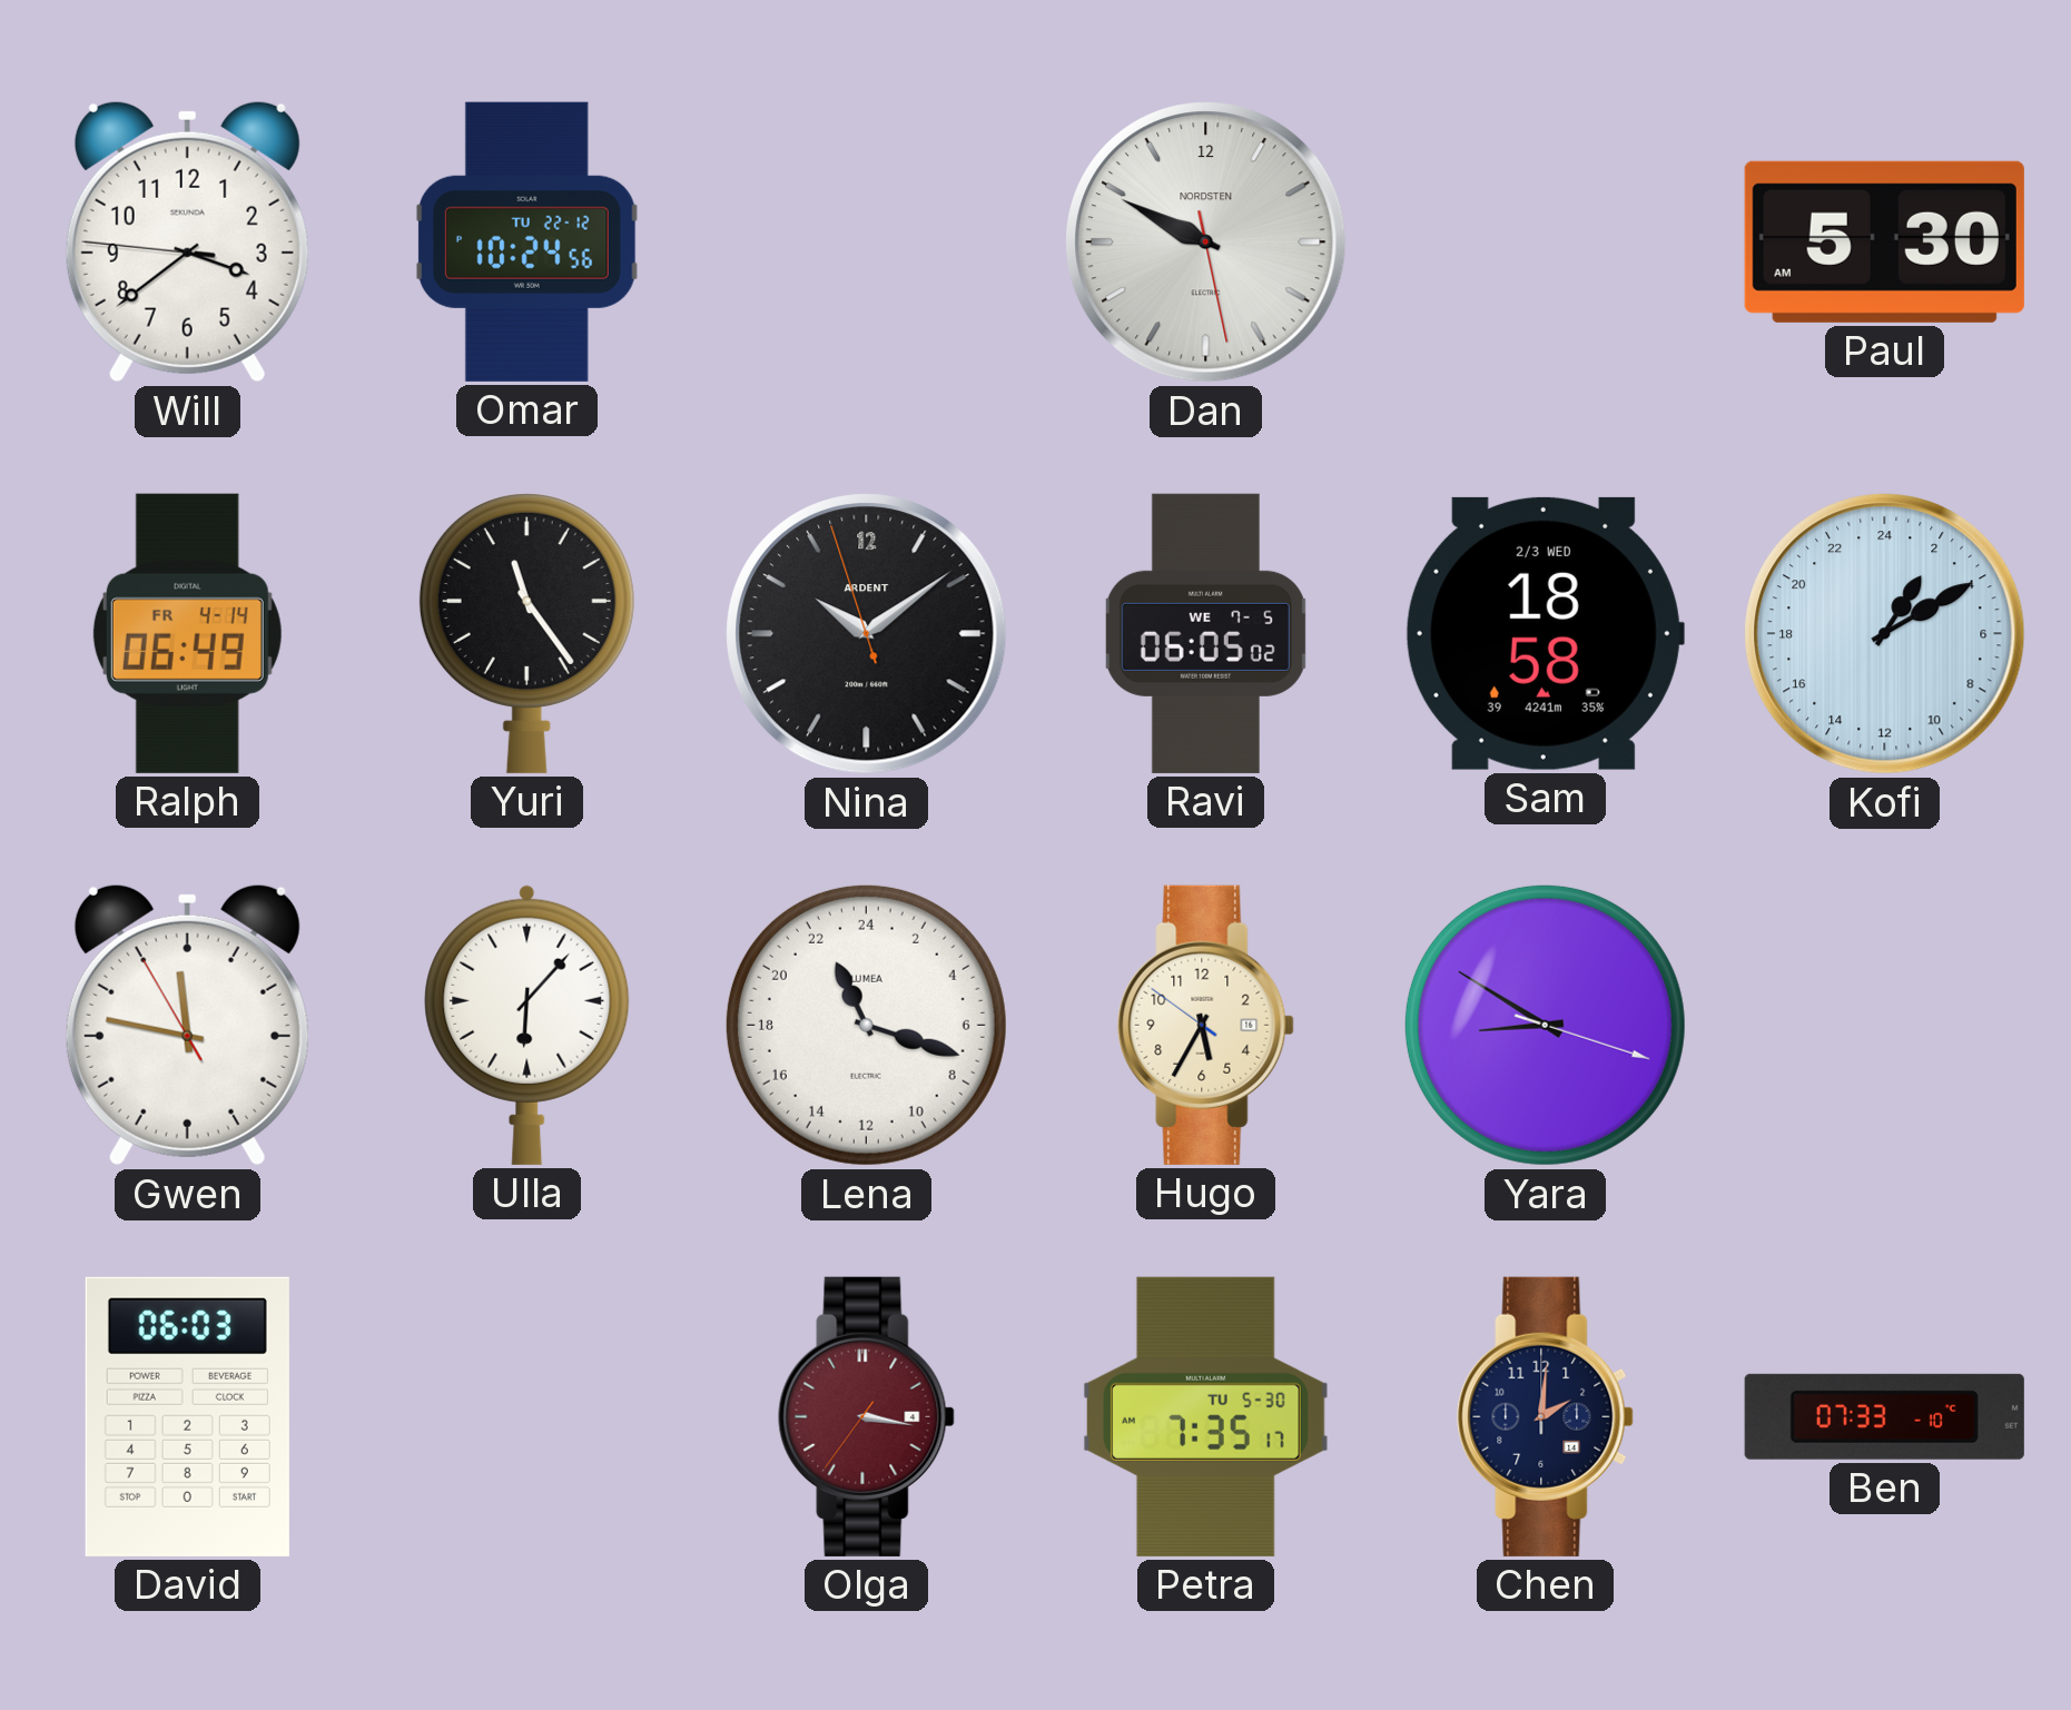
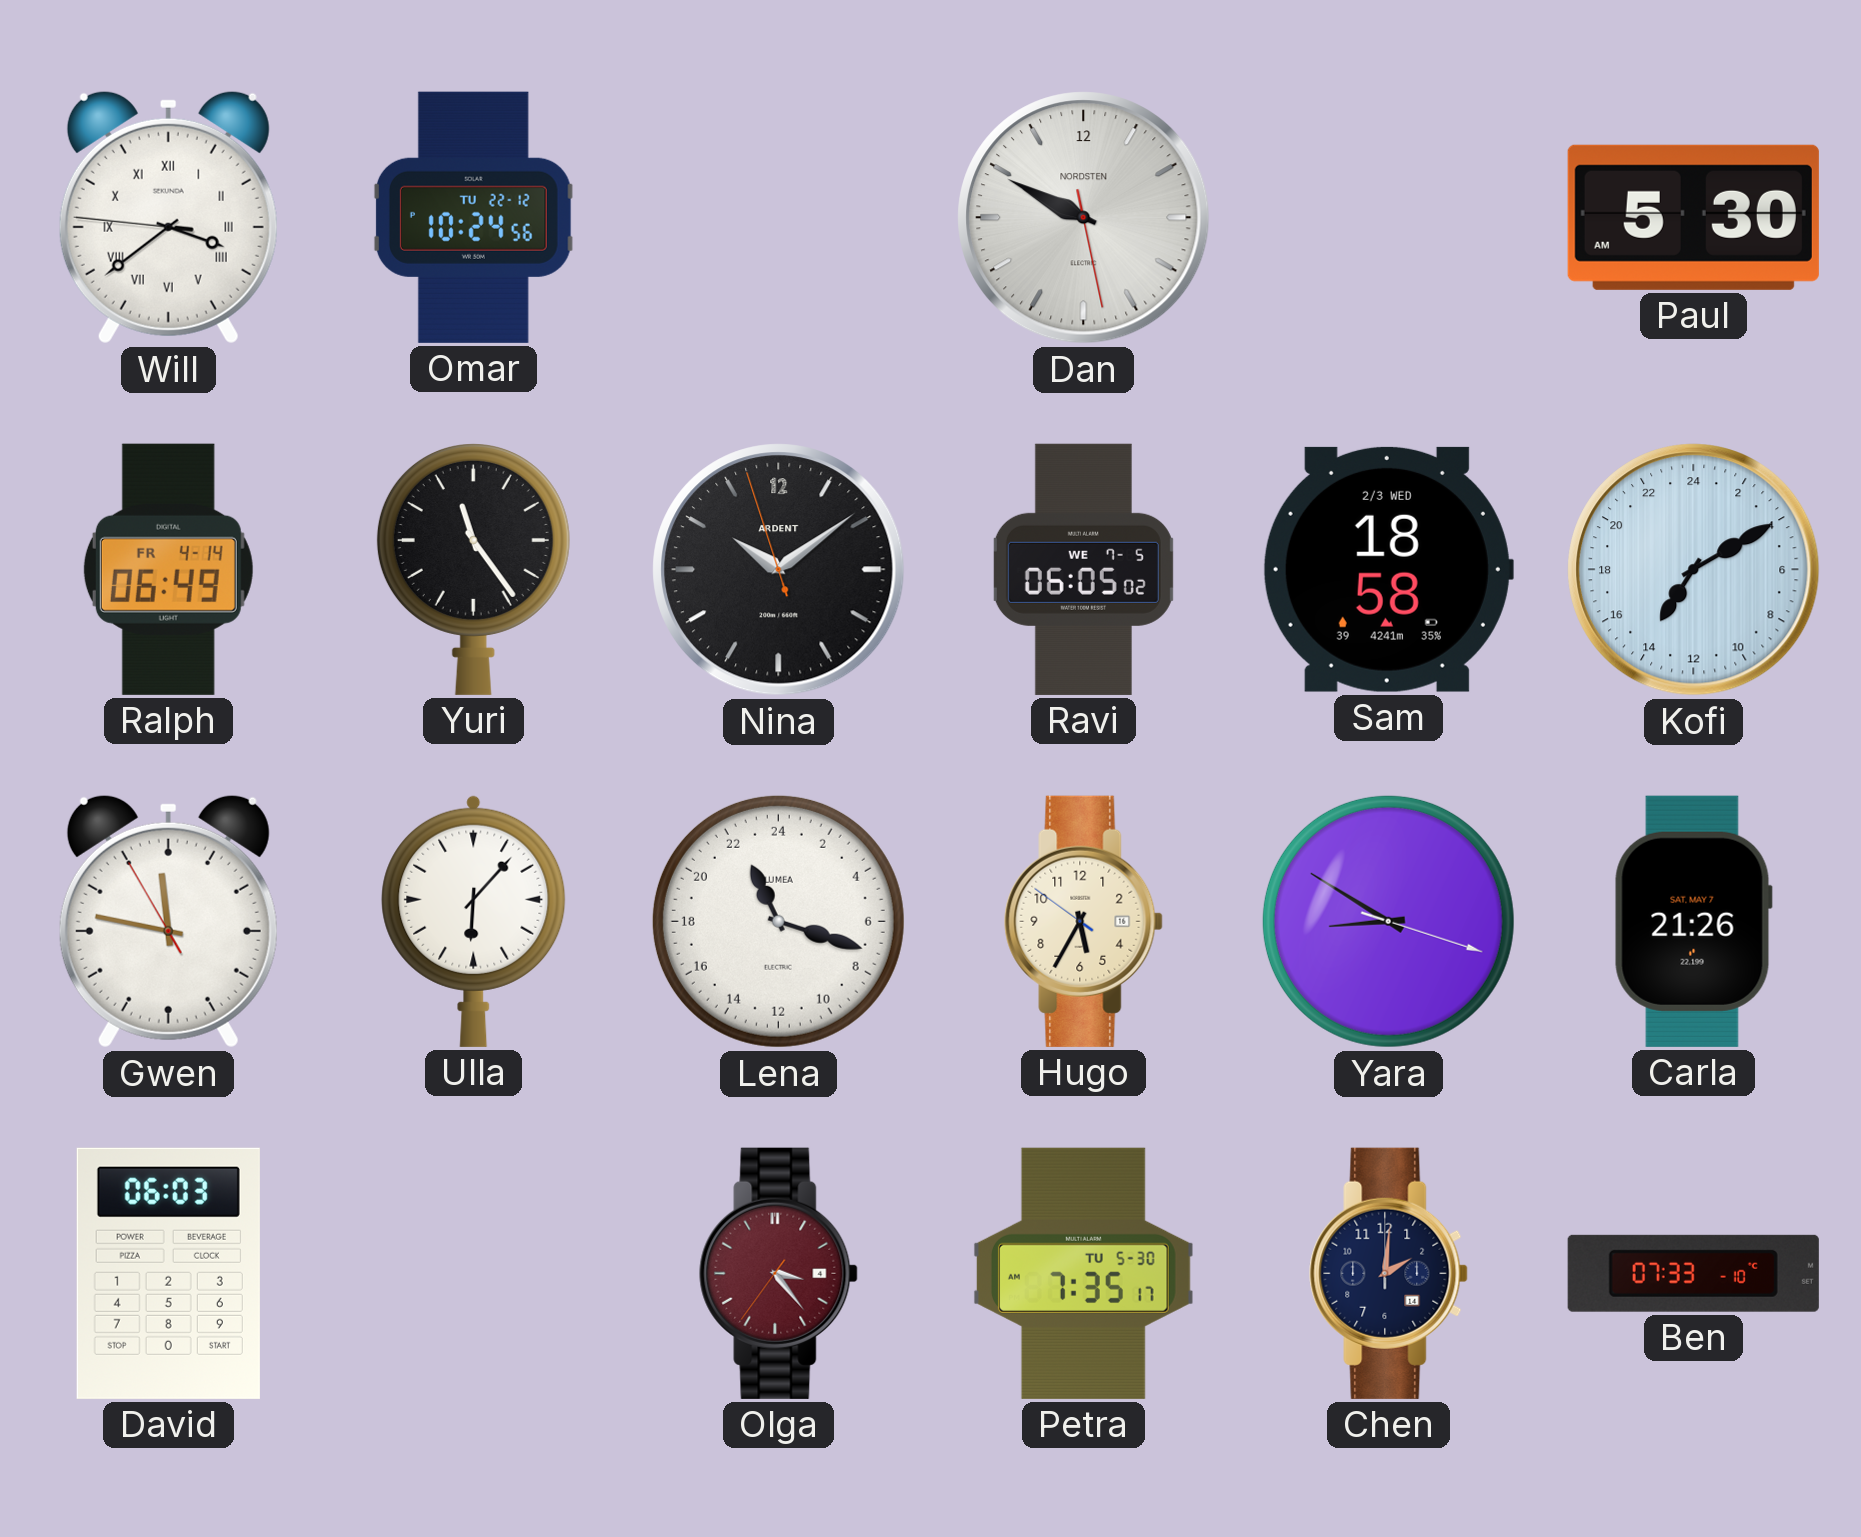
Will numerals: Arabic -> Roman
Kofi: 2:10 -> 14:10
Carla: none -> 21:26
Olga: 3:16 -> 3:23
